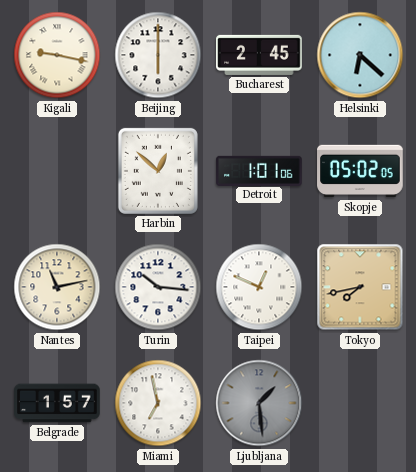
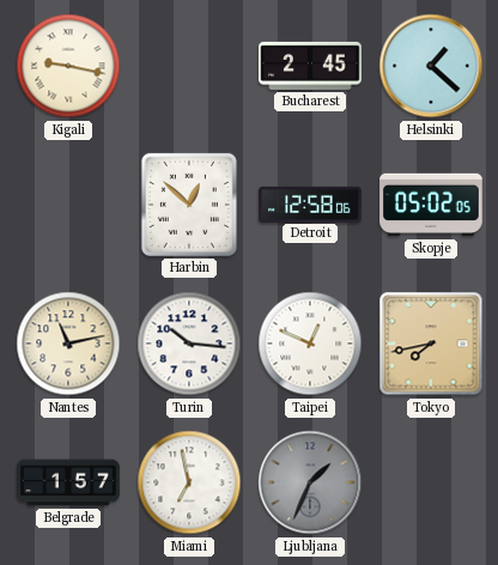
Beijing: 6:00 -> none
Helsinki: 6:22 -> 1:22
Detroit: 1:01 -> 12:58
Ljubljana: 1:29 -> 1:34
